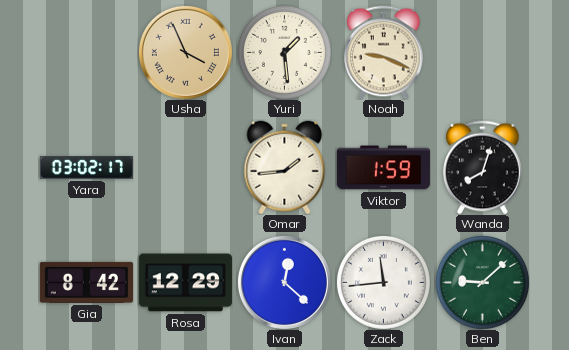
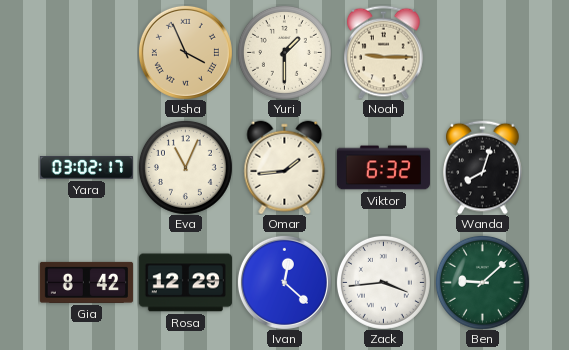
Yuri: 1:29 -> 1:30
Noah: 9:19 -> 9:15
Eva: none -> 11:04
Viktor: 1:59 -> 6:32
Zack: 11:44 -> 3:44
